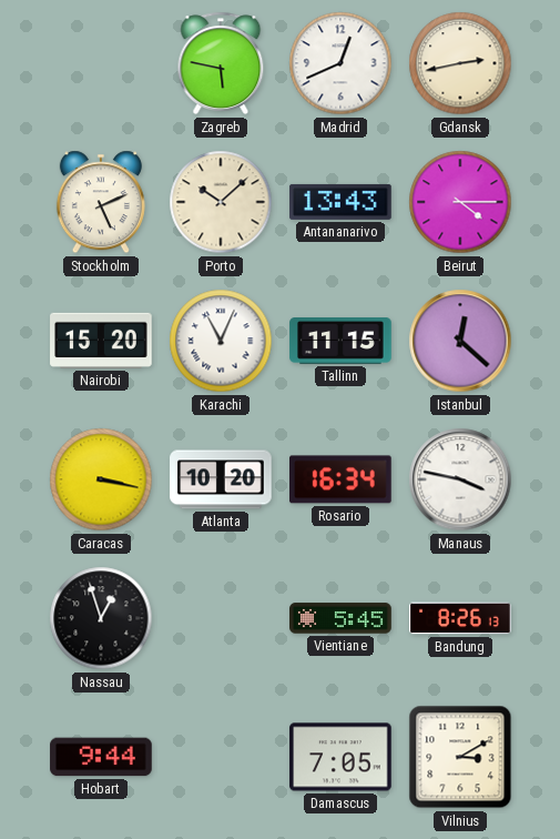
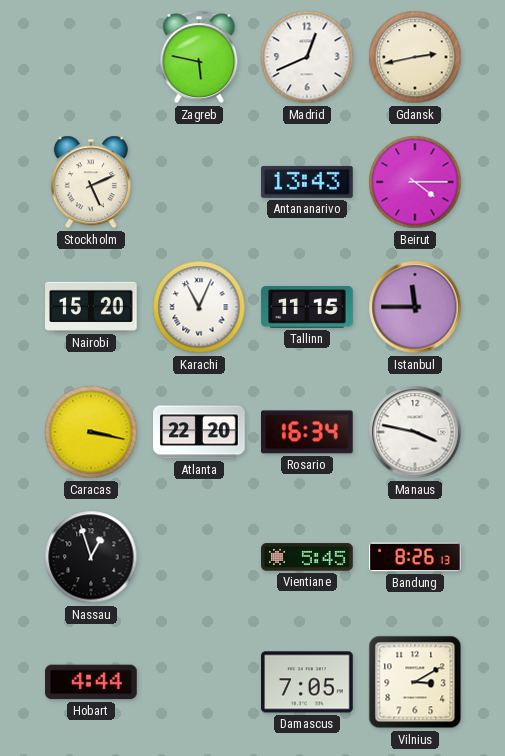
Porto: 10:08 -> none
Istanbul: 12:22 -> 11:45
Atlanta: 10:20 -> 22:20
Hobart: 9:44 -> 4:44
